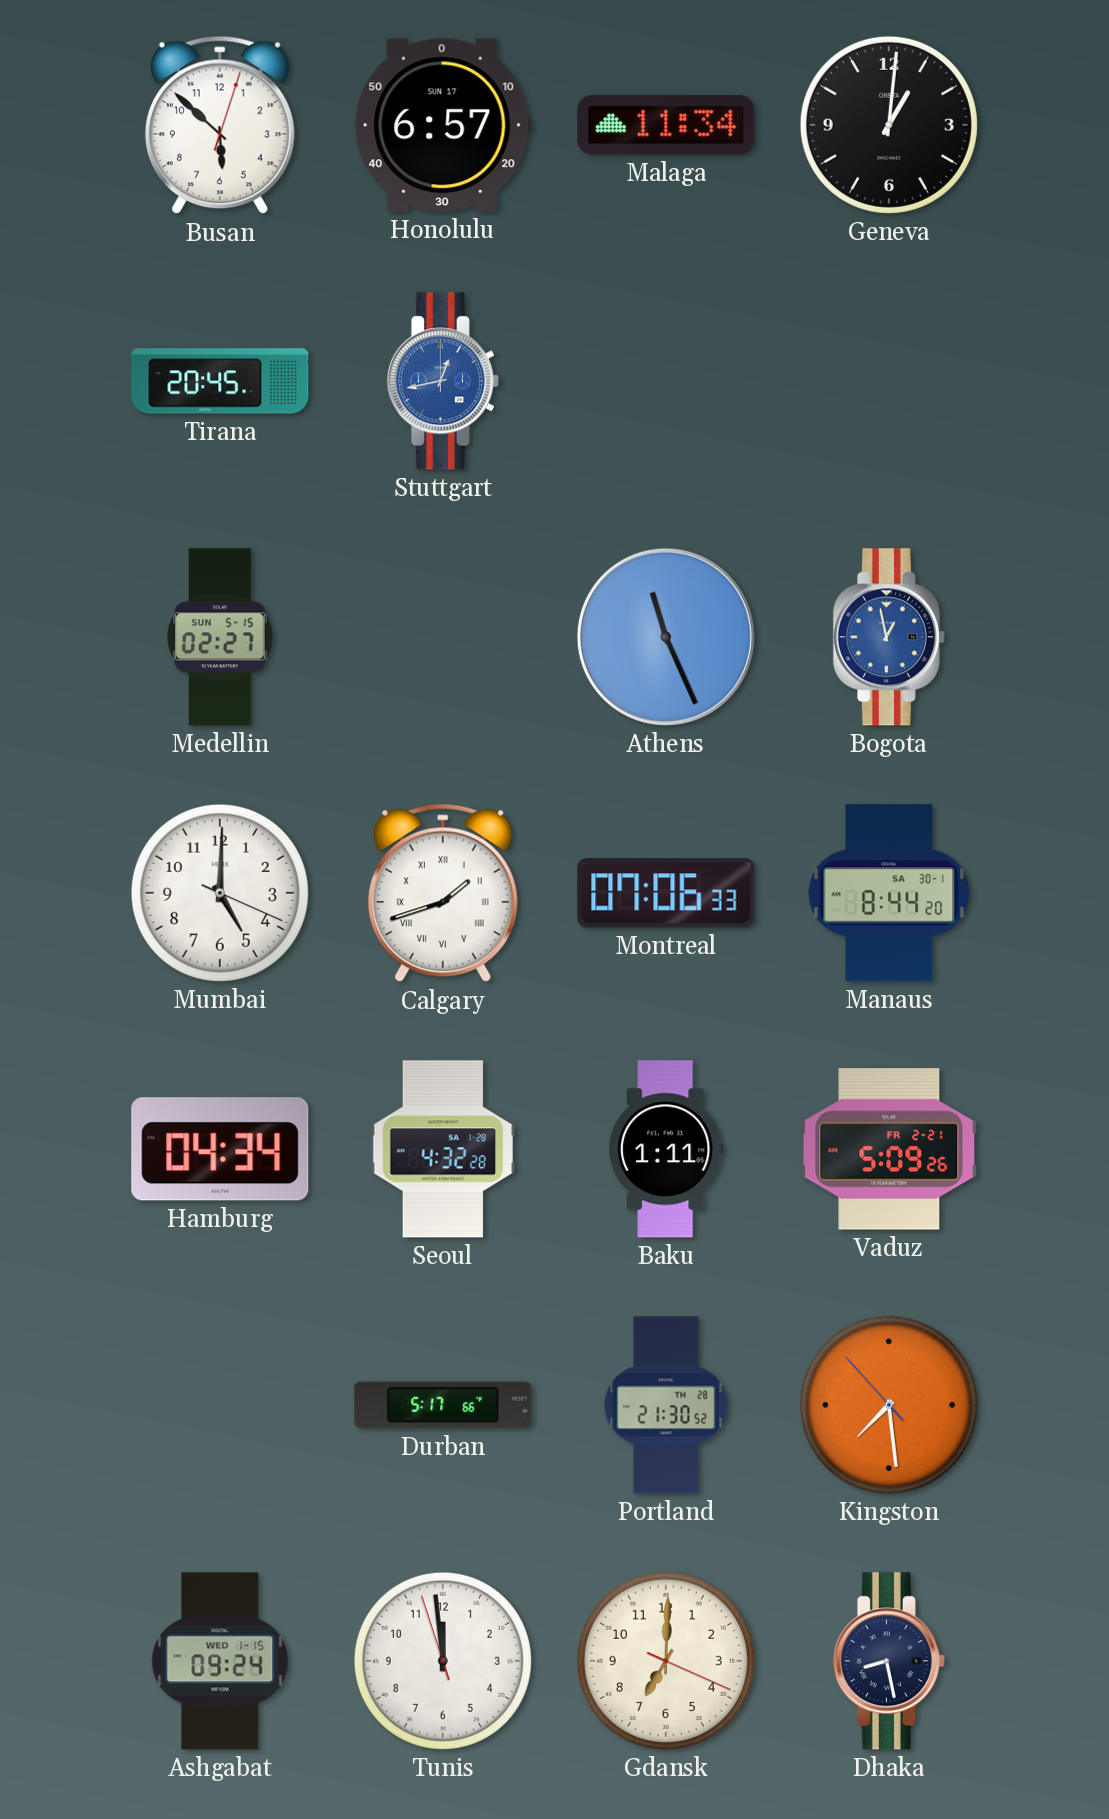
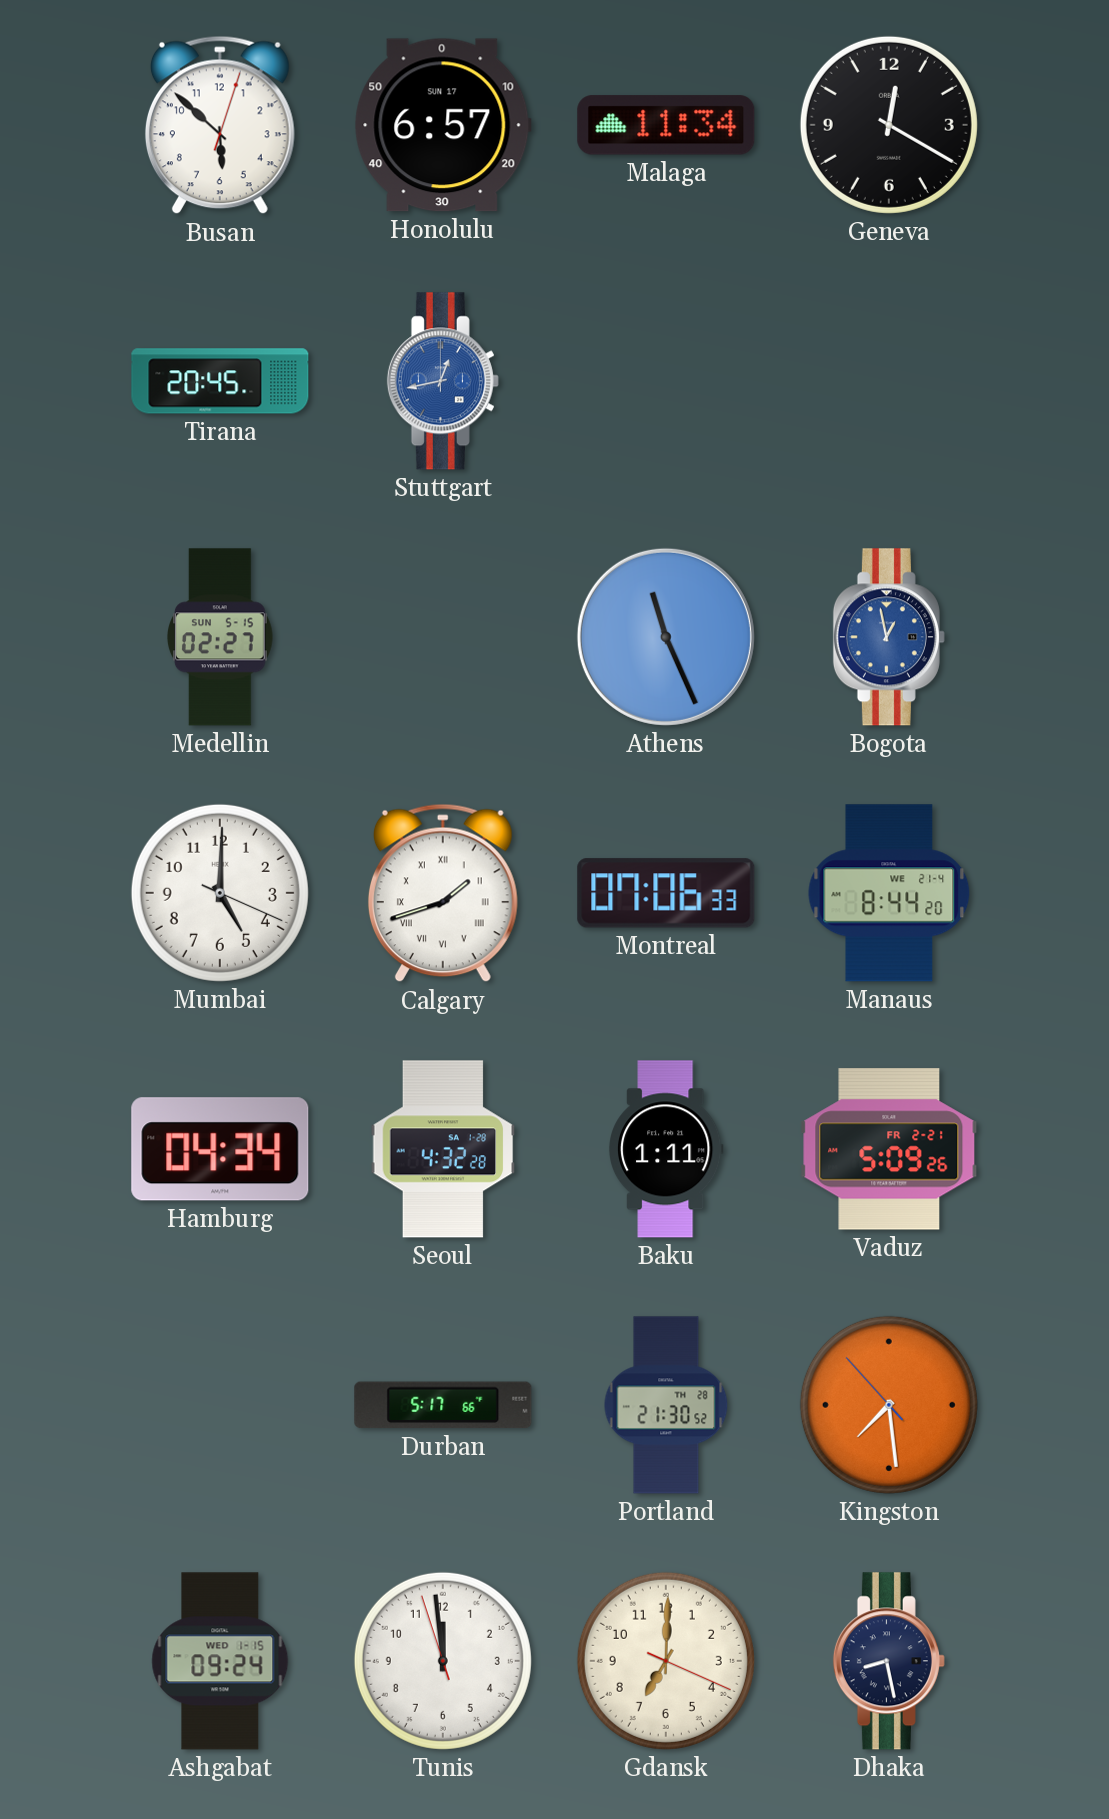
Geneva: 1:01 -> 12:20
Manaus date: SA 30-1 -> WE 21-4
